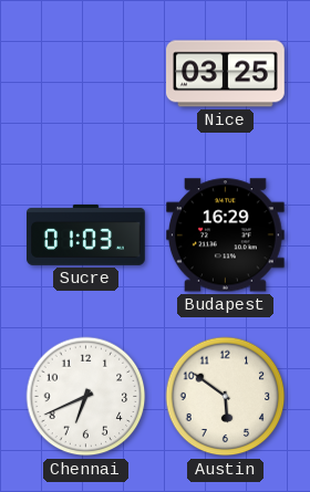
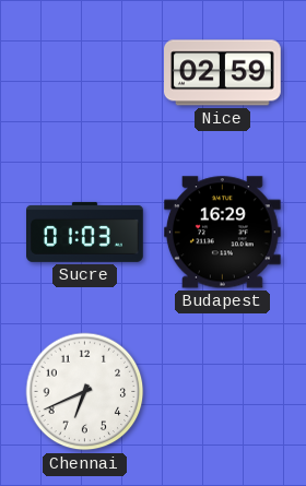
Nice: 03:25 -> 02:59
Austin: 5:51 -> none
